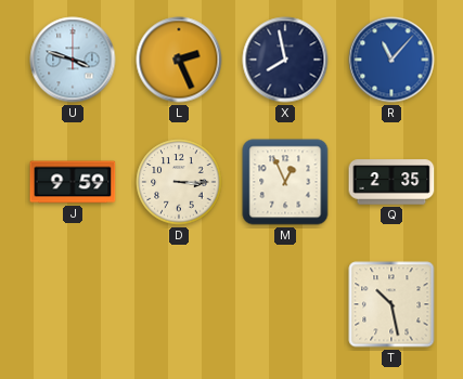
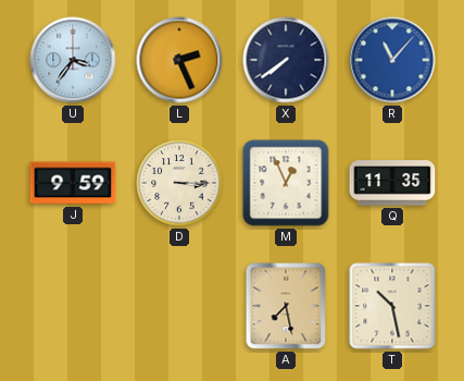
U: 3:48 -> 3:36
X: 7:58 -> 7:39
Q: 2:35 -> 11:35
A: none -> 7:28
